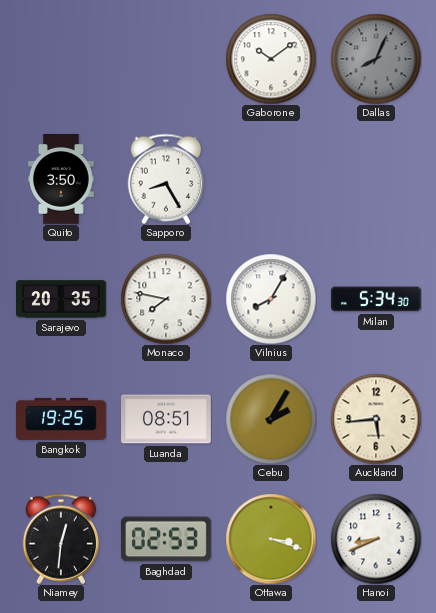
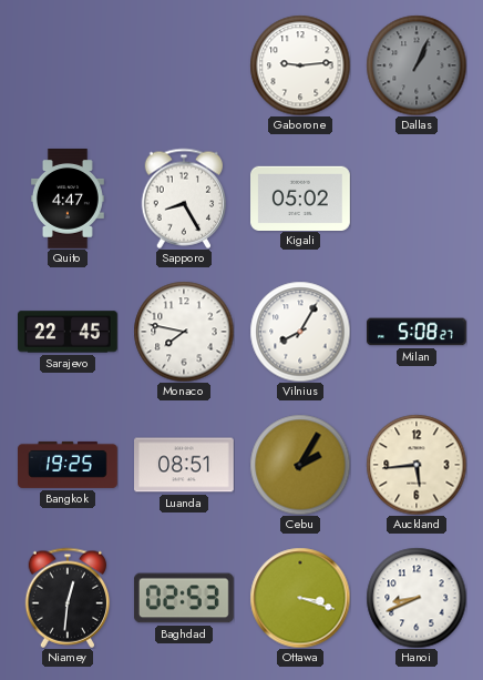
Gaborone: 10:09 -> 9:14
Dallas: 8:04 -> 1:04
Quito: 3:50 -> 4:47
Kigali: none -> 05:02
Sarajevo: 20:35 -> 22:45
Milan: 5:34 -> 5:08
